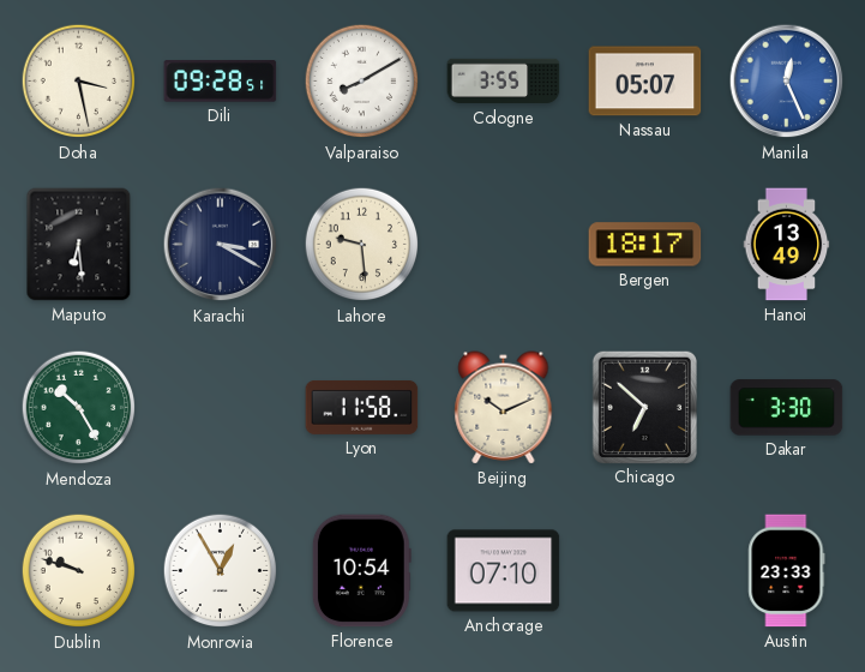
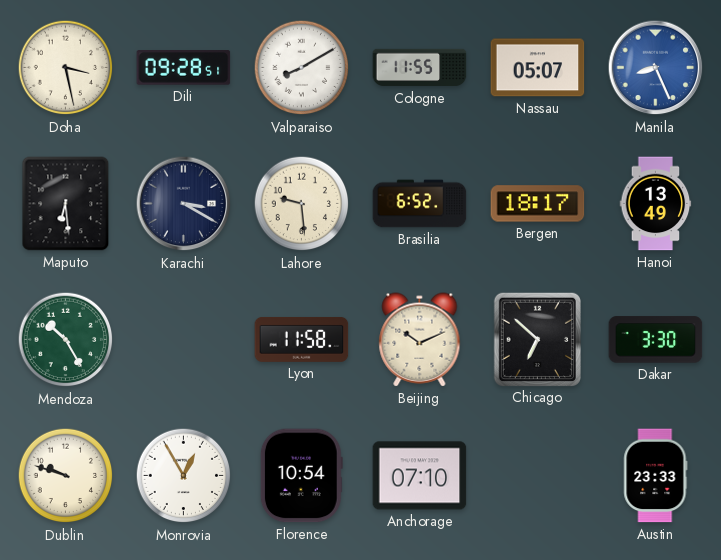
Cologne: 3:55 -> 11:55
Manila: 12:26 -> 8:26
Brasilia: none -> 6:52
